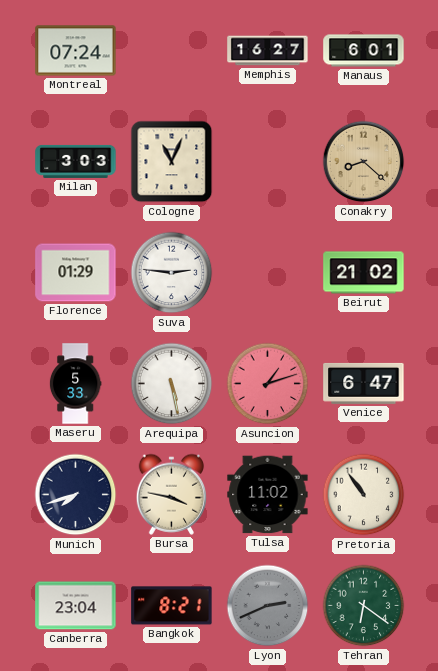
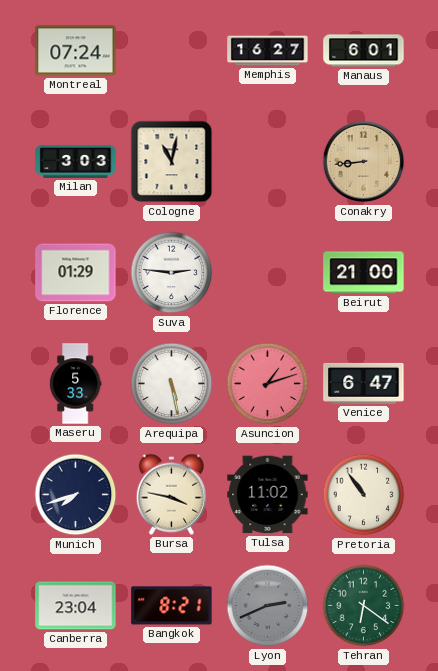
Cologne: 11:04 -> 11:02
Conakry: 8:22 -> 8:44
Beirut: 21:02 -> 21:00
